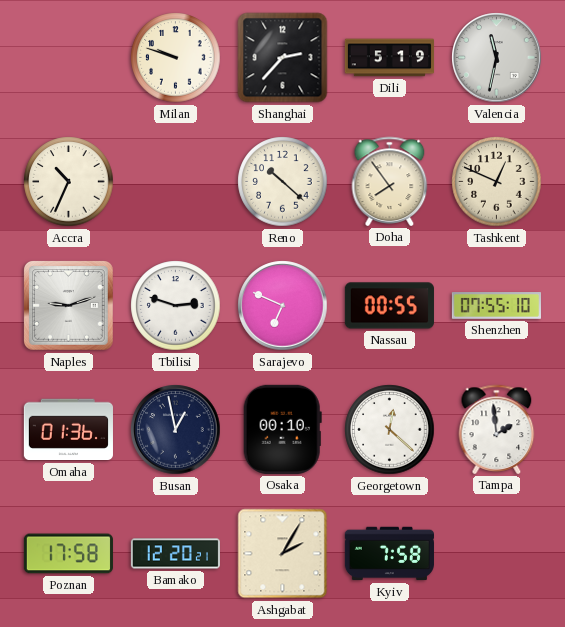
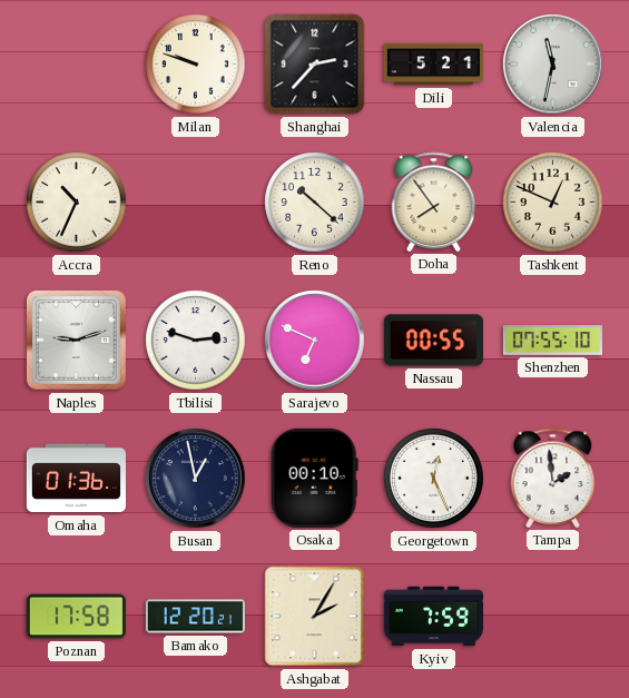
Dili: 5:19 -> 5:21
Georgetown: 12:22 -> 12:26
Kyiv: 7:58 -> 7:59
